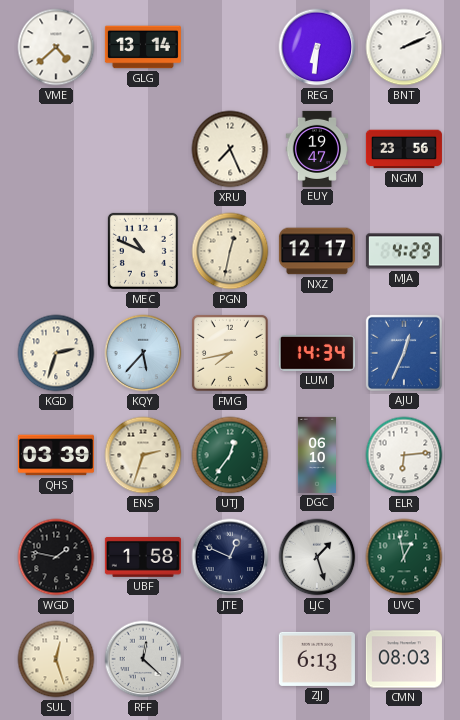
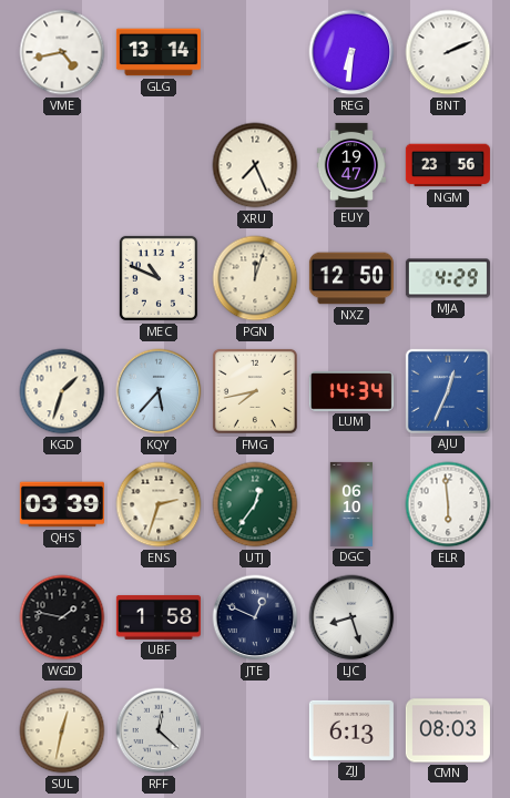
VME: 4:38 -> 4:43
PGN: 12:32 -> 12:03
NXZ: 12:17 -> 12:50
KGD: 2:33 -> 1:33
ELR: 6:14 -> 5:59
LJC: 1:27 -> 8:27
UVC: 12:58 -> none
SUL: 12:27 -> 12:32
